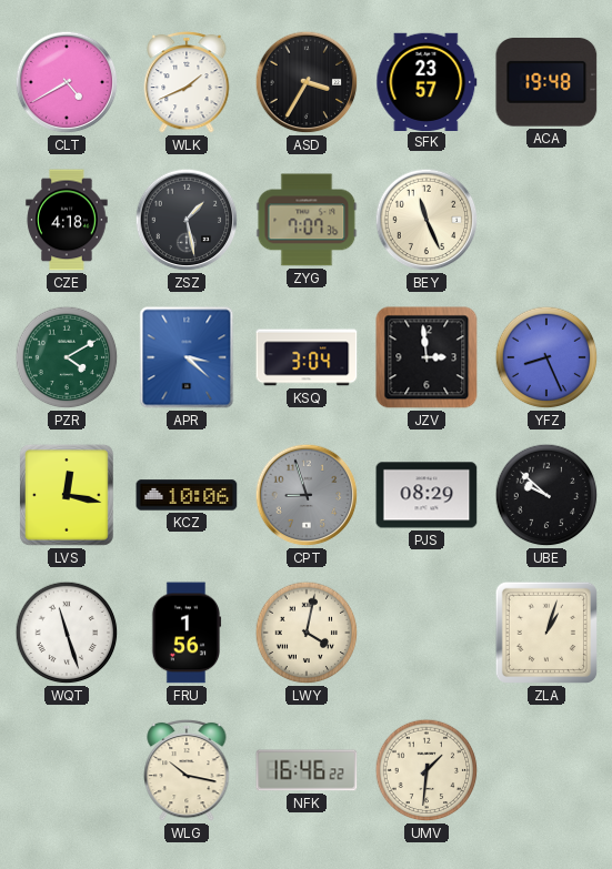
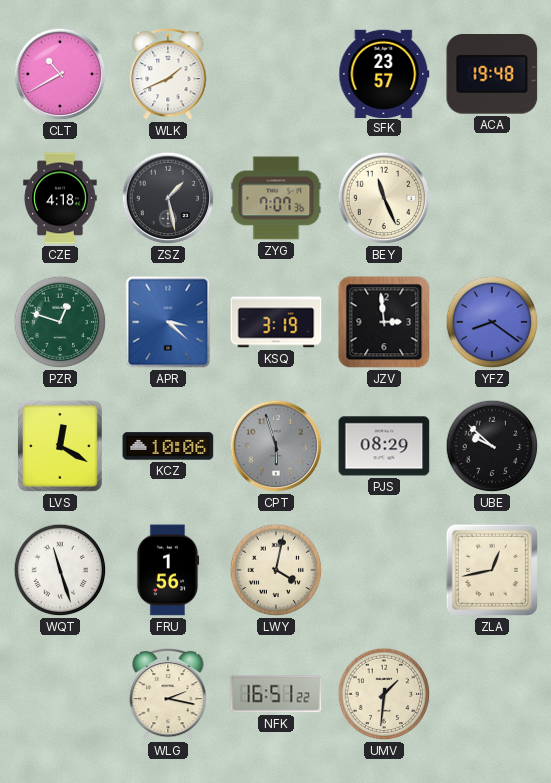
CLT: 4:40 -> 10:40
ASD: 3:35 -> none
PZR: 4:10 -> 12:48
KSQ: 3:04 -> 3:19
YFZ: 8:26 -> 8:21
LVS: 12:17 -> 12:20
CPT: 8:57 -> 5:57
ZLA: 1:03 -> 12:43
WLG: 10:17 -> 2:17
NFK: 16:46 -> 16:51
